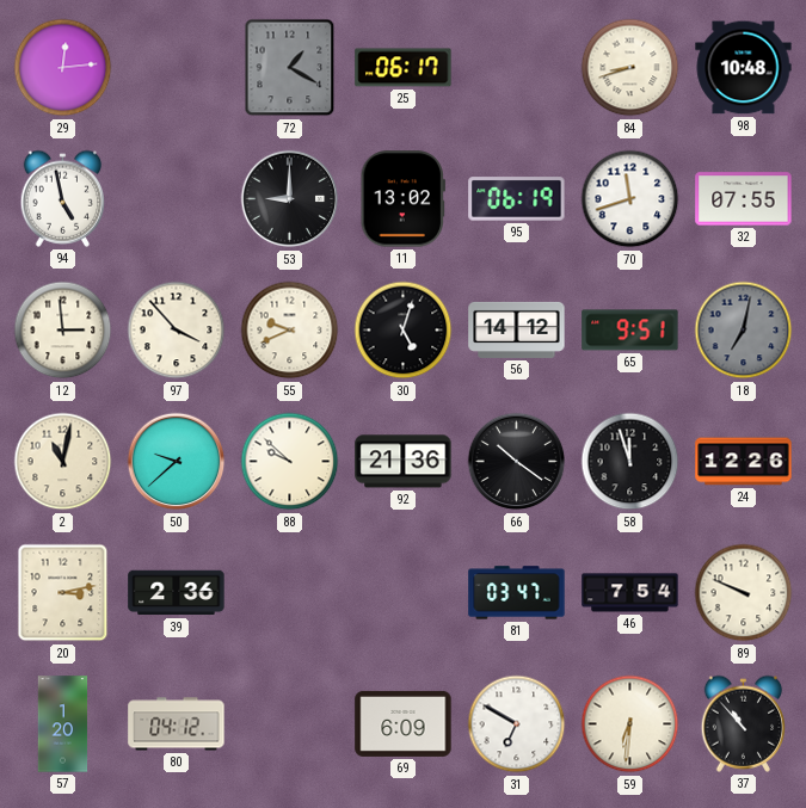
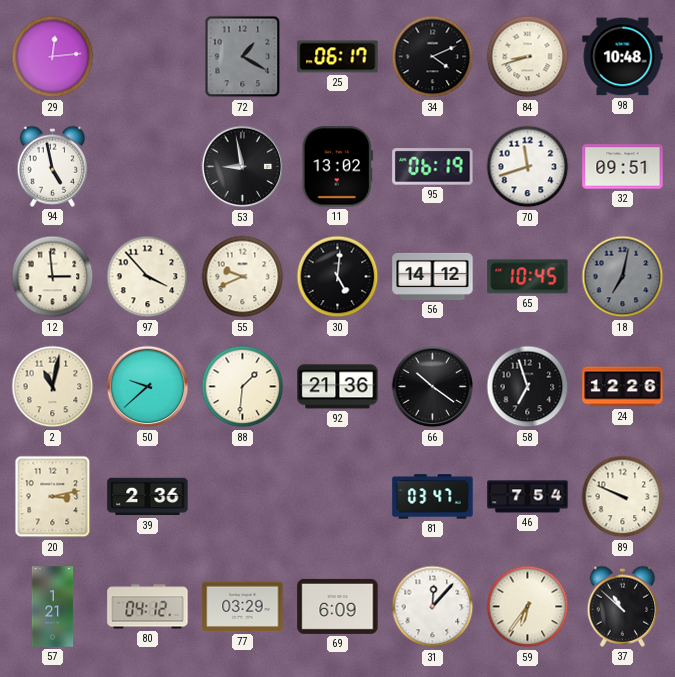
34: none -> 4:11
53: 9:00 -> 8:58
32: 07:55 -> 09:51
30: 5:03 -> 5:01
65: 9:51 -> 10:45
88: 9:52 -> 1:31
58: 11:57 -> 6:57
57: 1:20 -> 1:21
77: none -> 03:29
31: 6:50 -> 12:07
59: 6:31 -> 6:36
37: 10:53 -> 10:52
